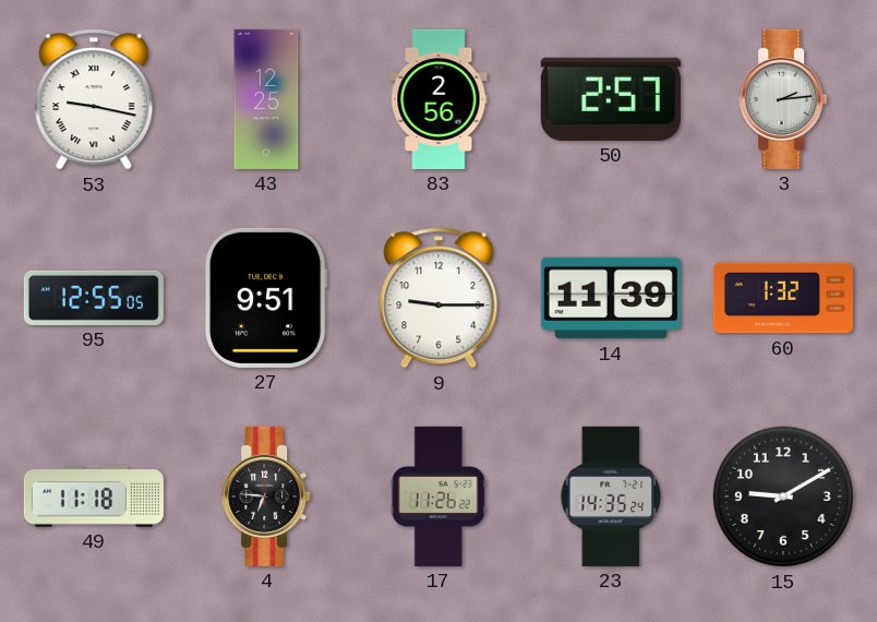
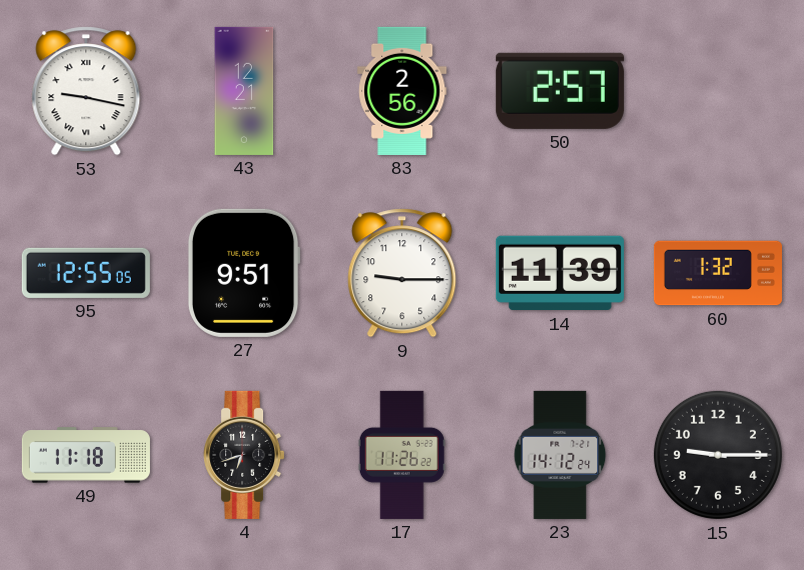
43: 12:25 -> 12:21
3: 2:14 -> none
4: 6:46 -> 6:42
23: 14:35 -> 14:12
15: 9:10 -> 9:15
